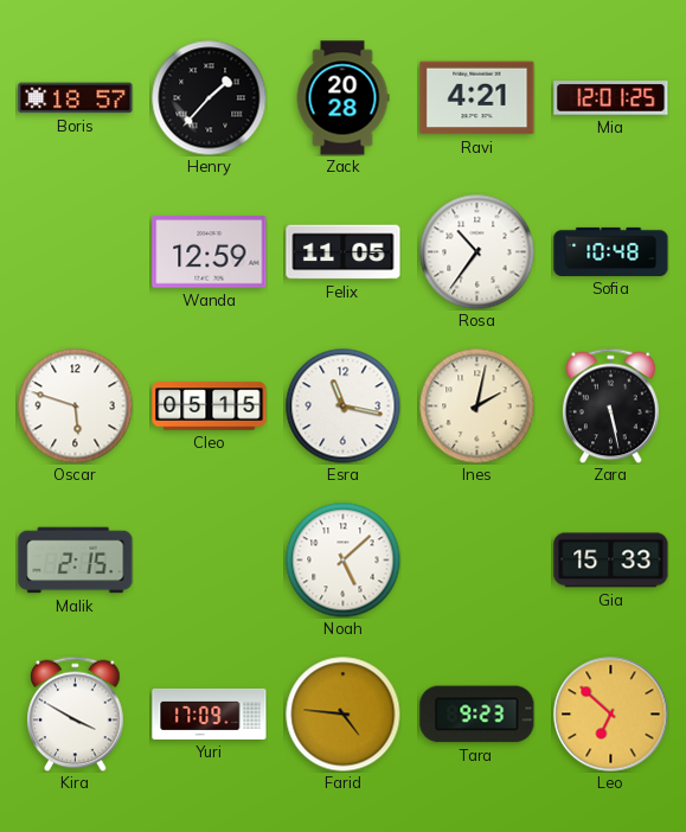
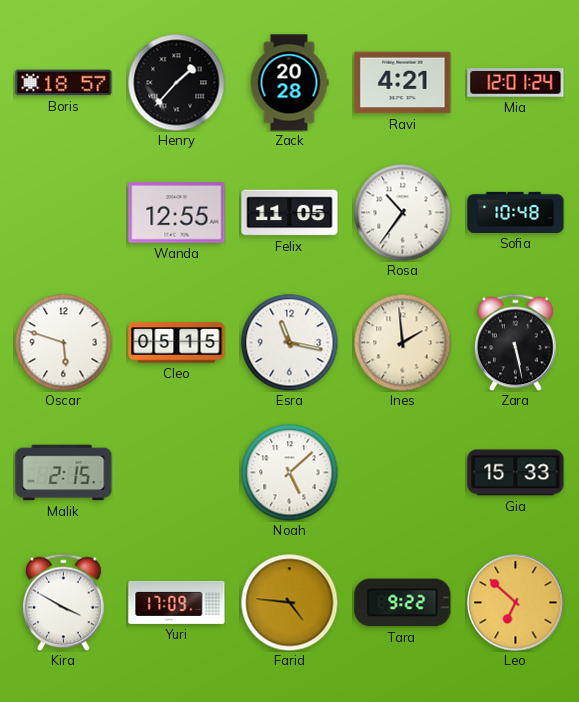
Mia: 12:01:25 -> 12:01:24
Wanda: 12:59 -> 12:55
Ines: 2:02 -> 1:59
Tara: 9:23 -> 9:22
